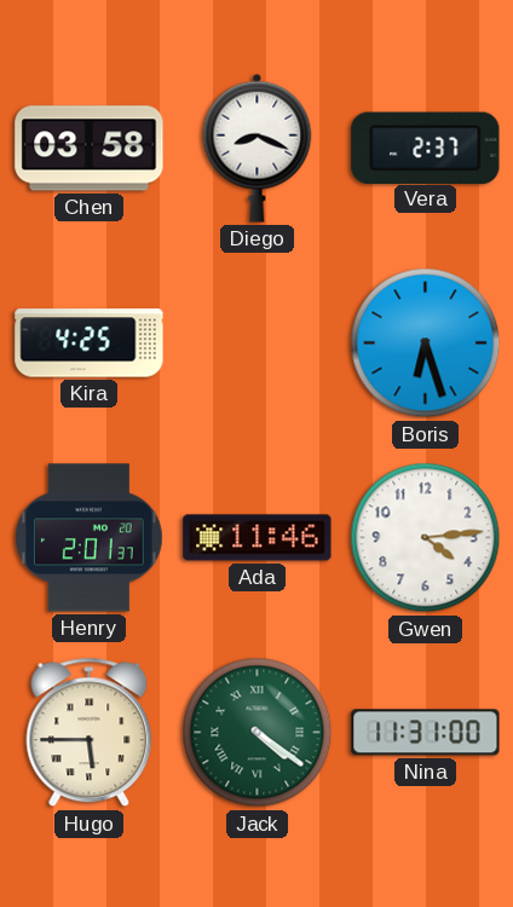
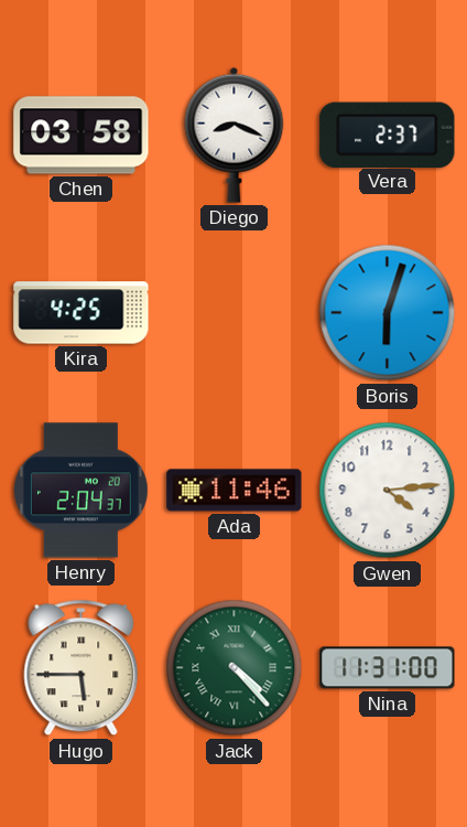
Boris: 6:27 -> 6:03
Henry: 2:01 -> 2:04
Jack: 4:21 -> 4:23
